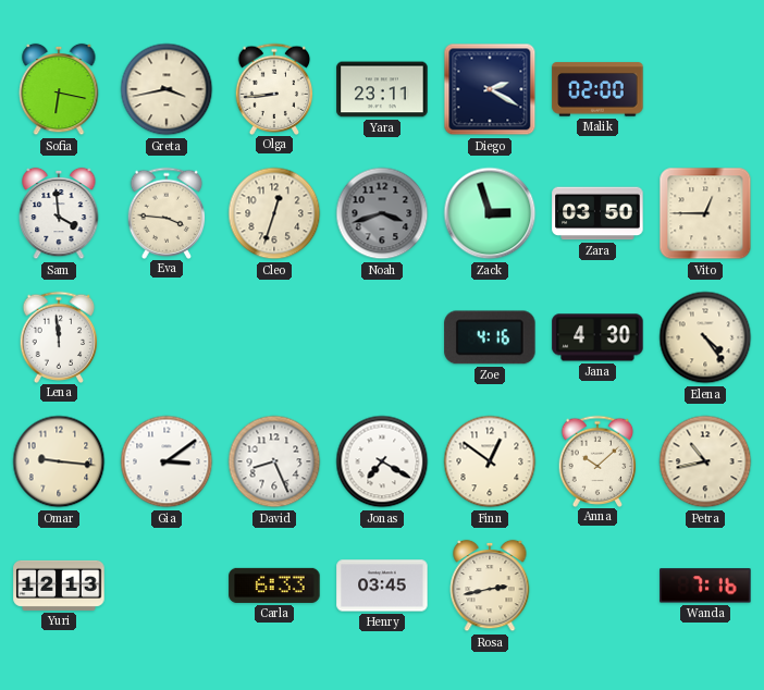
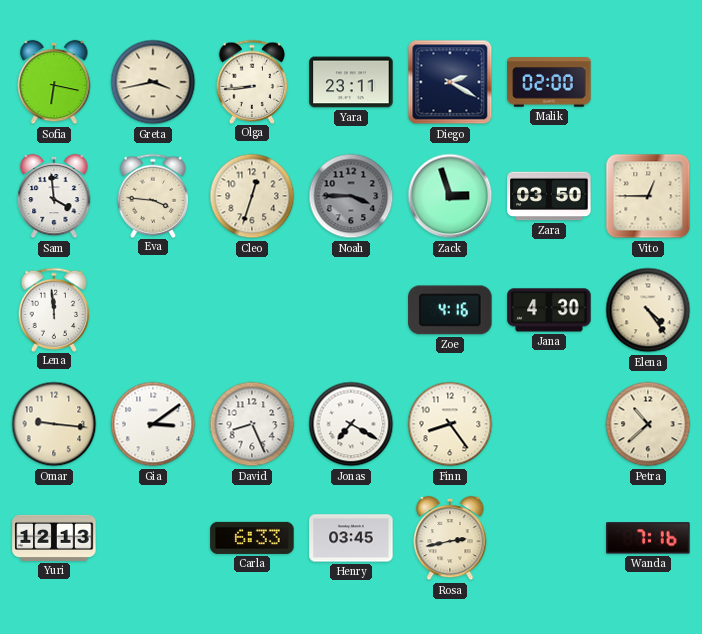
Noah: 3:42 -> 3:45
Finn: 12:51 -> 8:24
Anna: 10:08 -> none
Petra: 10:43 -> 10:38
